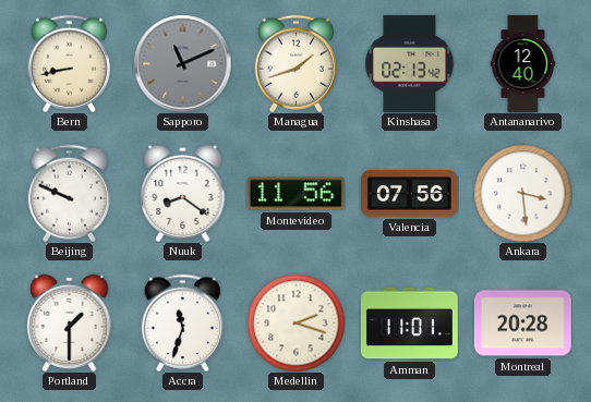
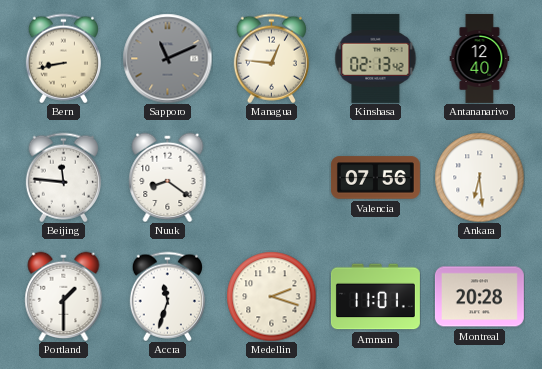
Managua: 1:42 -> 12:46
Beijing: 9:49 -> 11:46
Montevideo: 11:56 -> none
Ankara: 3:29 -> 6:29
